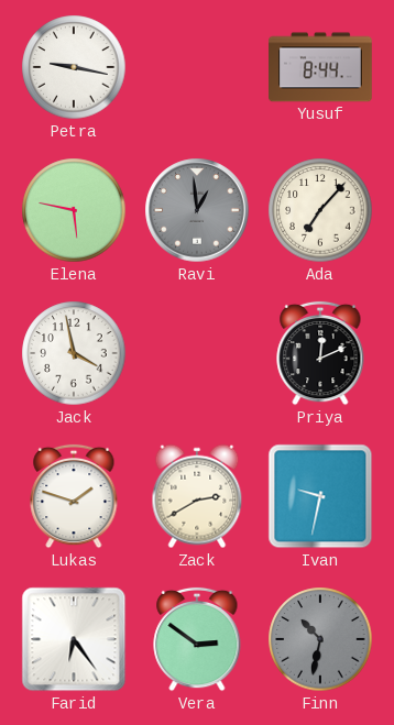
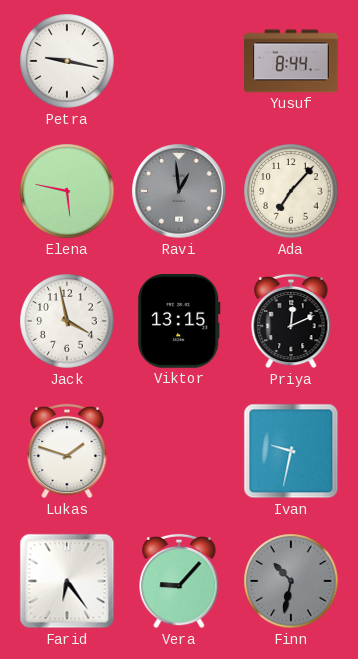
Viktor: none -> 13:15
Zack: 2:40 -> none
Vera: 2:51 -> 9:07
